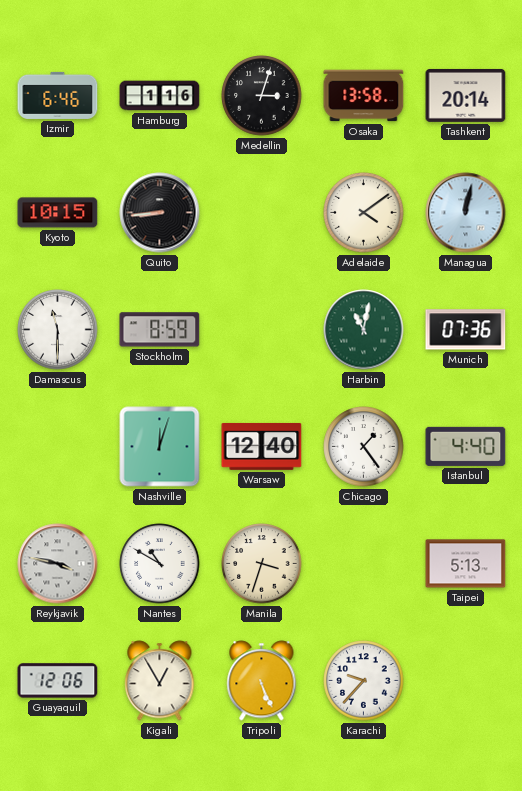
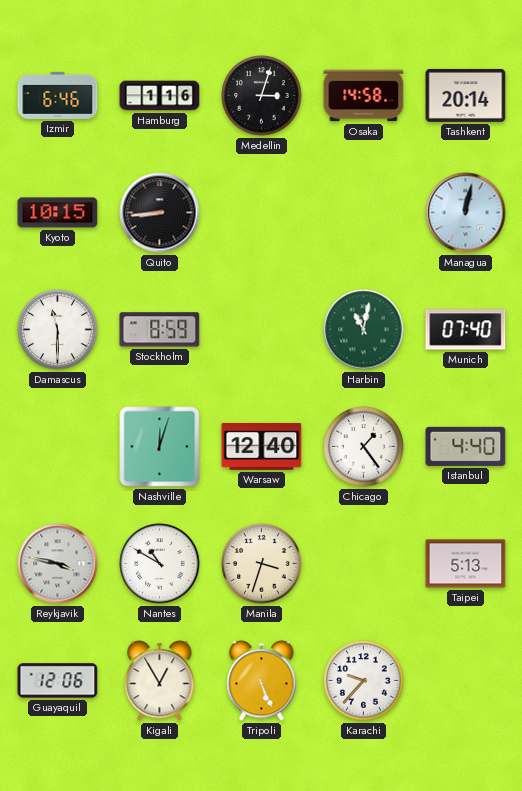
Osaka: 13:58 -> 14:58
Adelaide: 4:09 -> none
Munich: 07:36 -> 07:40
